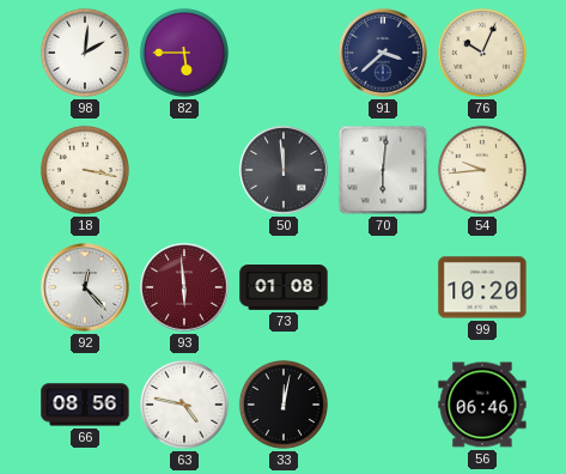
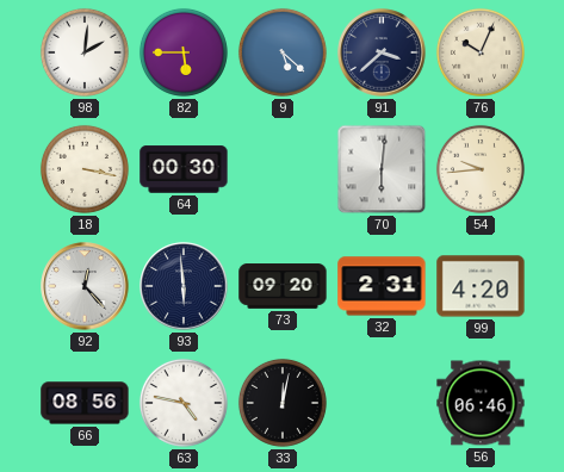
9: none -> 5:22
64: none -> 00:30
50: 11:59 -> none
93 dial: burgundy -> navy
73: 01:08 -> 09:20
32: none -> 2:31
99: 10:20 -> 4:20
